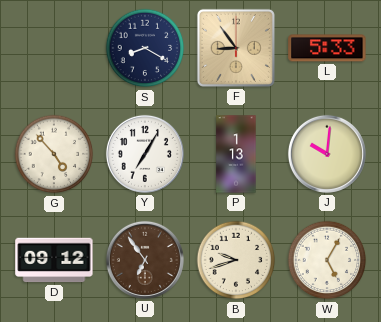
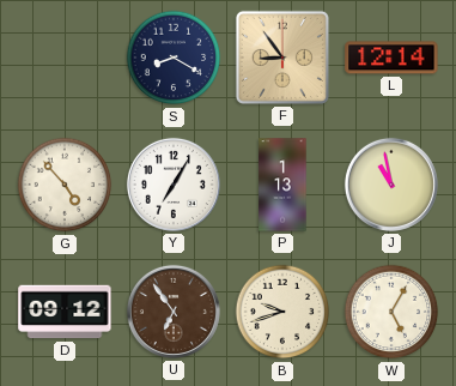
L: 5:33 -> 12:14
J: 10:01 -> 10:58
